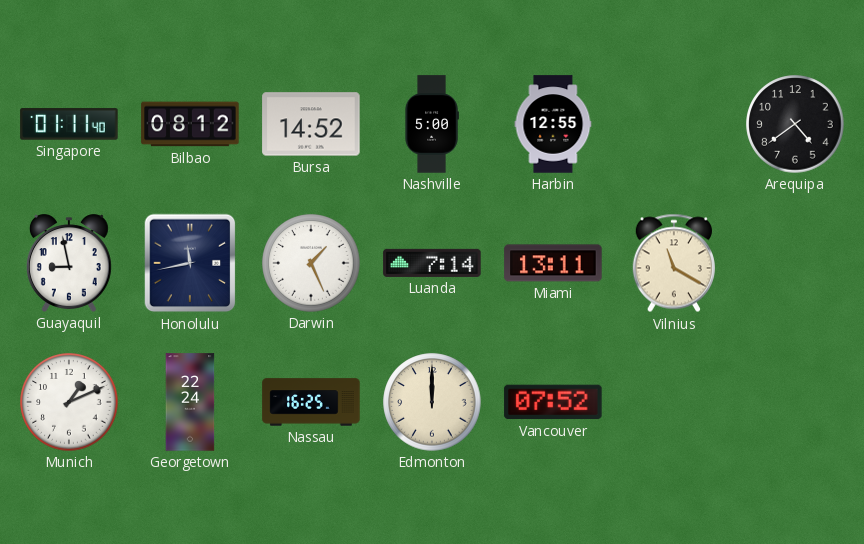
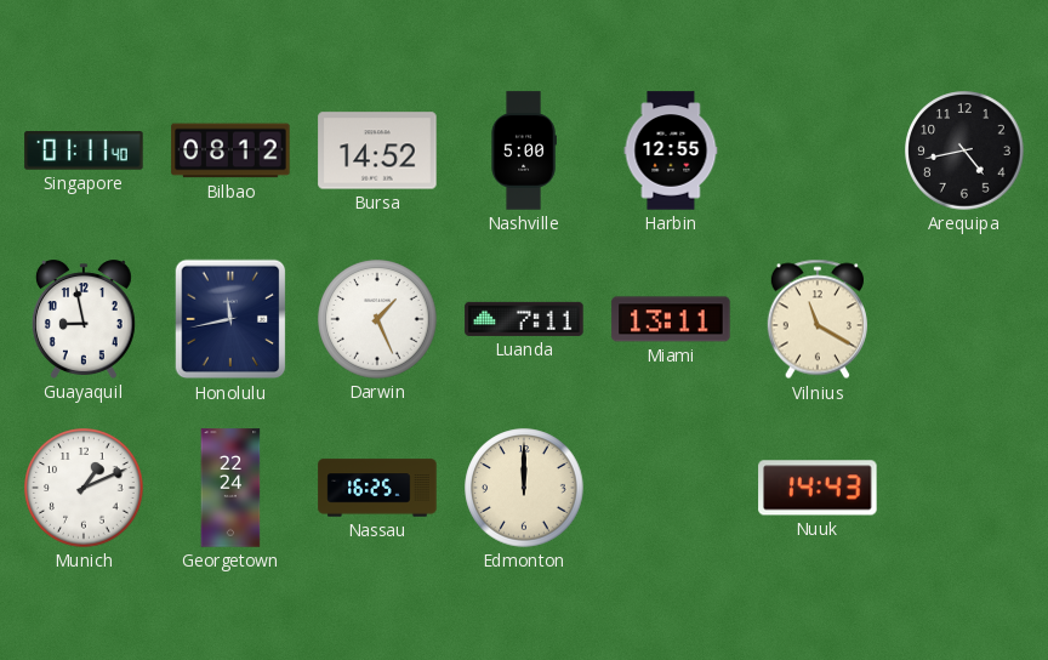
Arequipa: 4:39 -> 4:43
Luanda: 7:14 -> 7:11
Vancouver: 07:52 -> none
Nuuk: none -> 14:43
